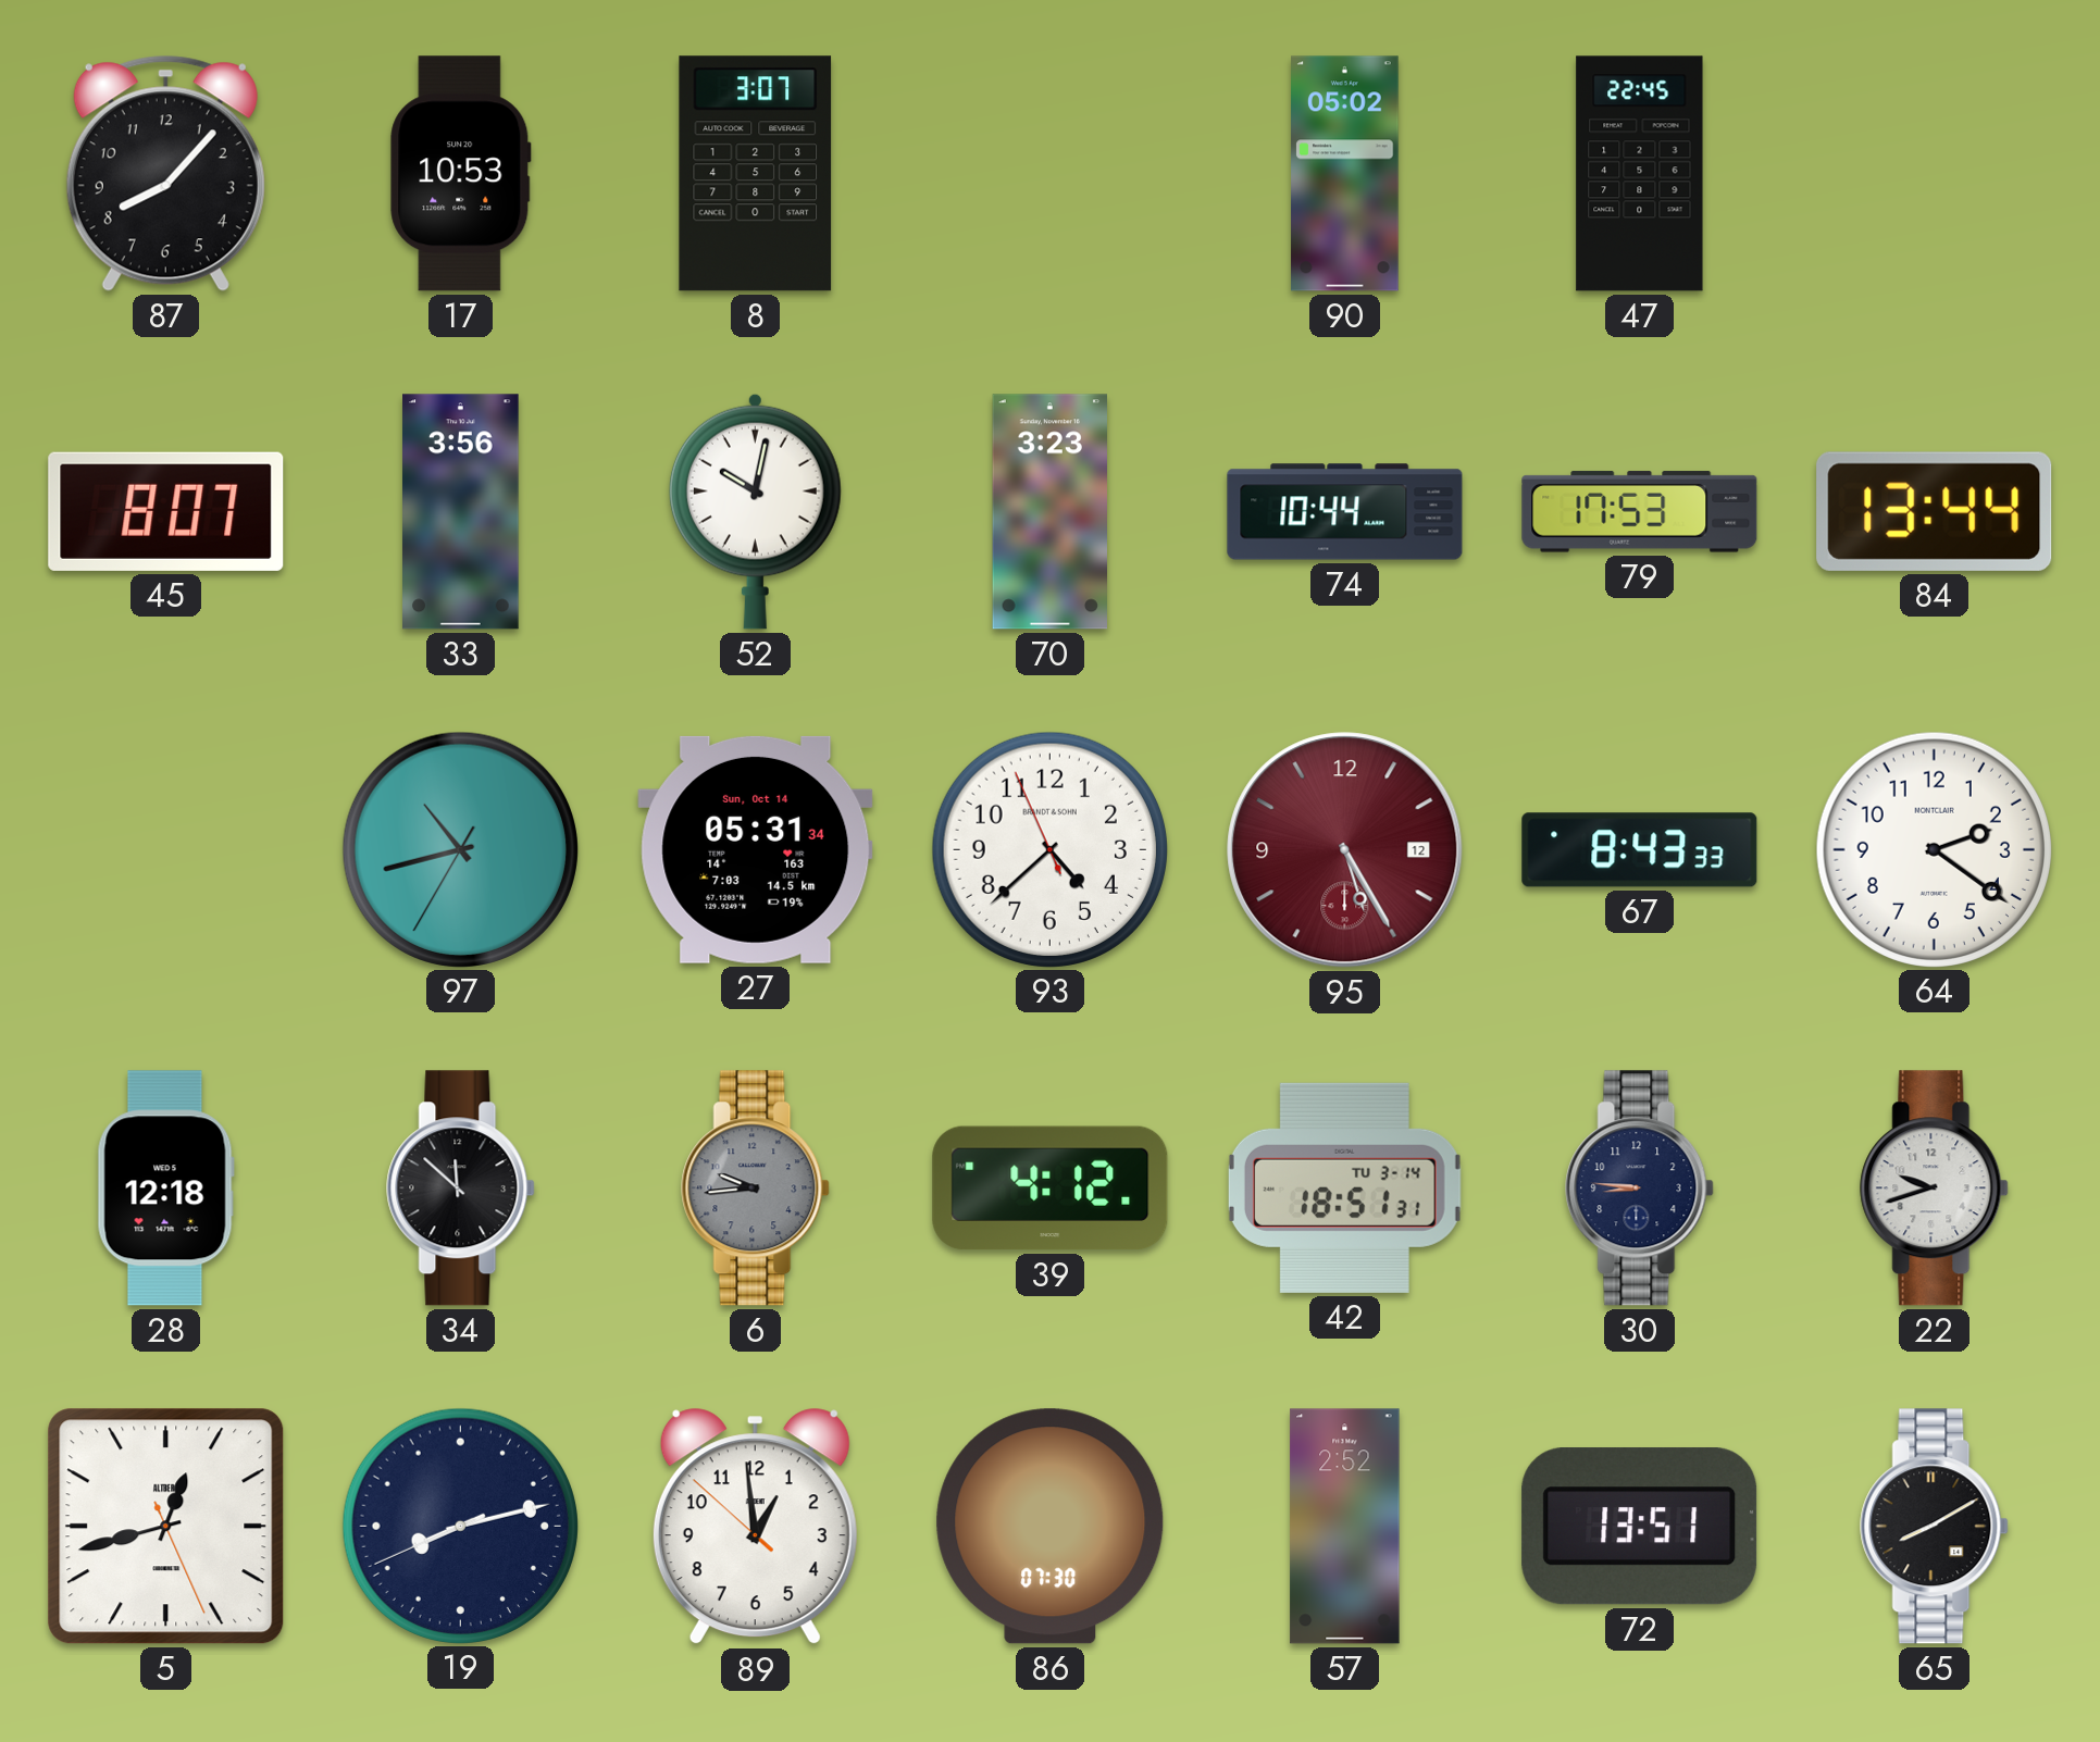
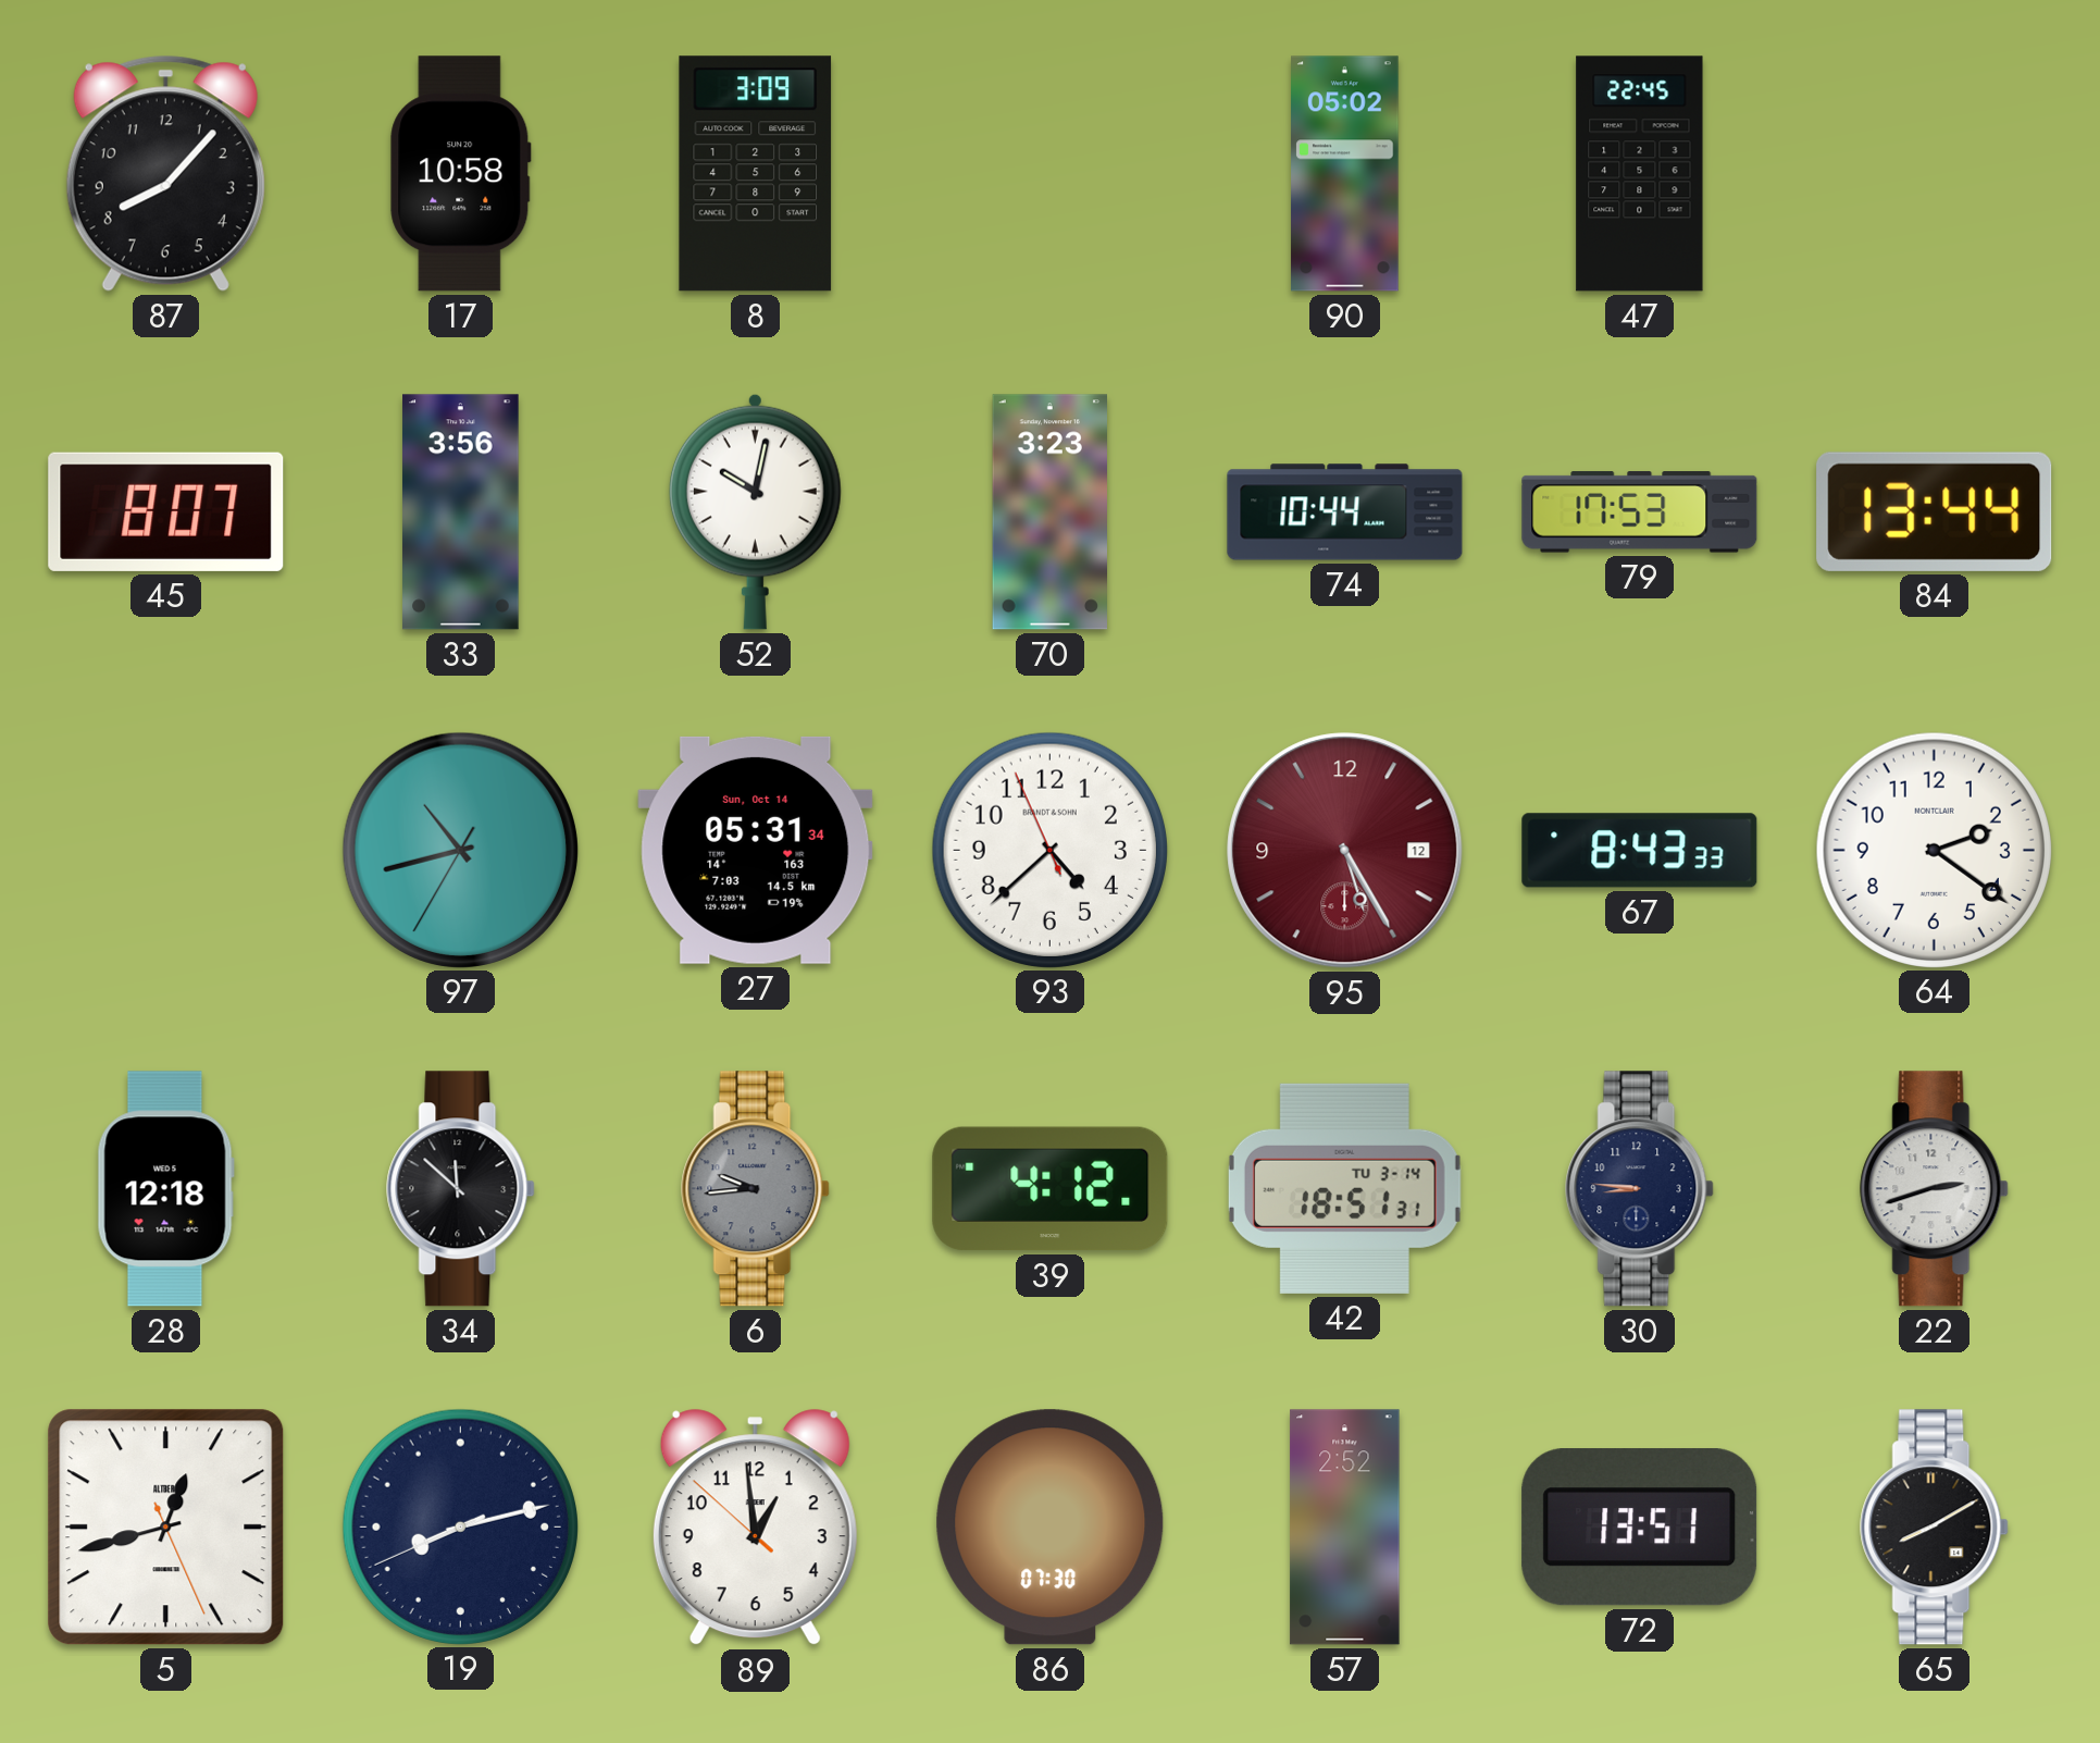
17: 10:53 -> 10:58
8: 3:07 -> 3:09
22: 9:42 -> 2:42
